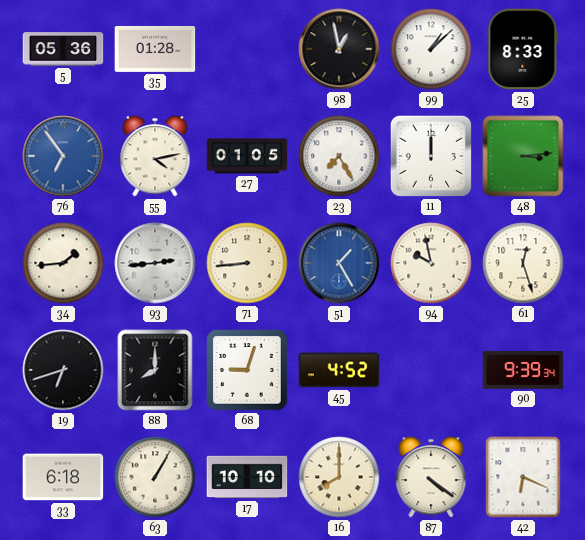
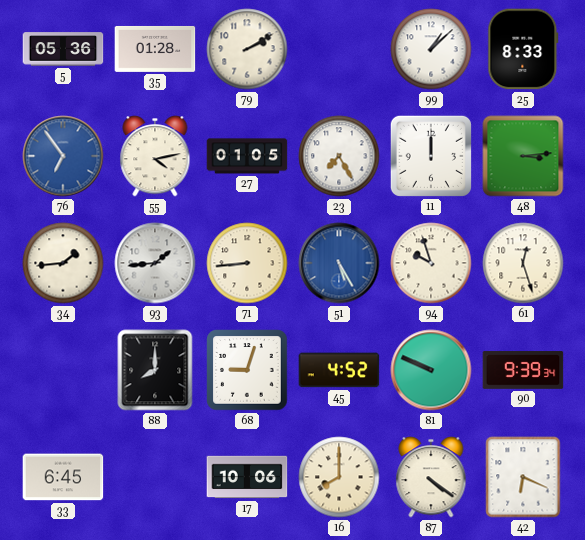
79: none -> 2:10
98: 12:58 -> none
93: 2:44 -> 1:44
51: 1:25 -> 5:25
94: 9:58 -> 9:57
19: 6:42 -> none
81: none -> 9:49
33: 6:18 -> 6:45
63: 1:05 -> none
17: 10:10 -> 10:06
